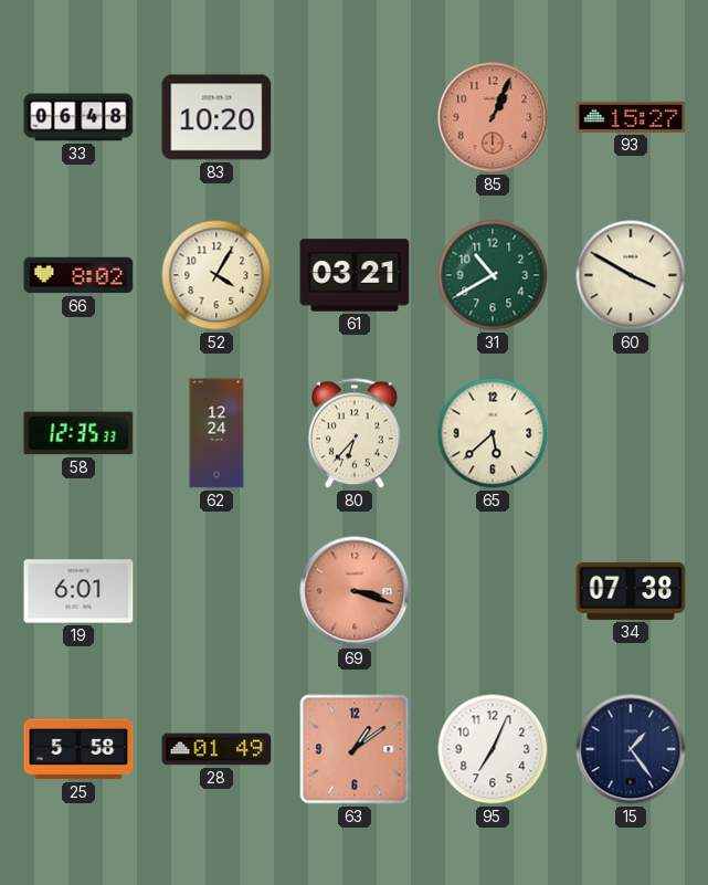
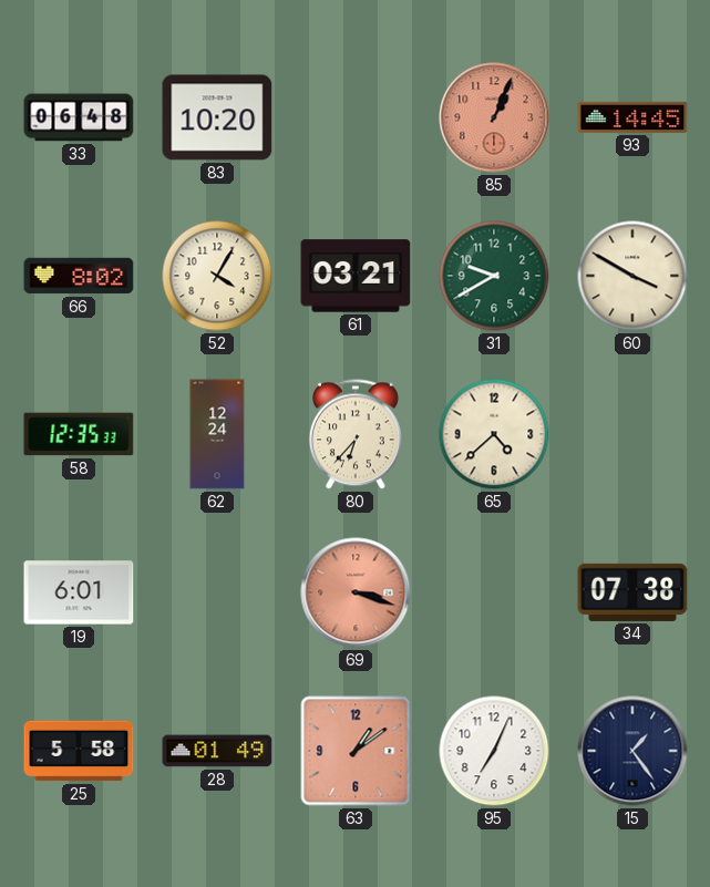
93: 15:27 -> 14:45
31: 10:40 -> 9:40
65: 5:38 -> 4:38
